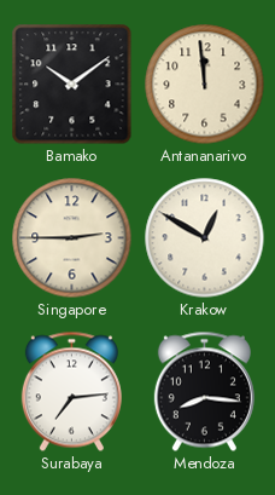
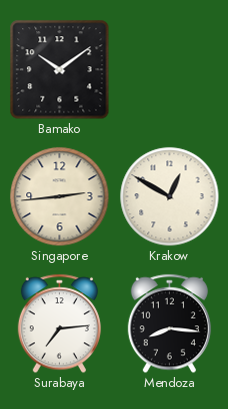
Antananarivo: 11:59 -> none
Singapore: 2:45 -> 2:44
